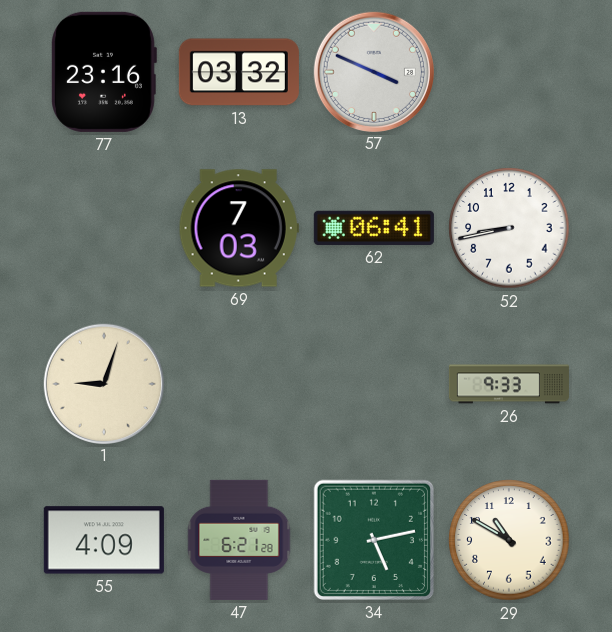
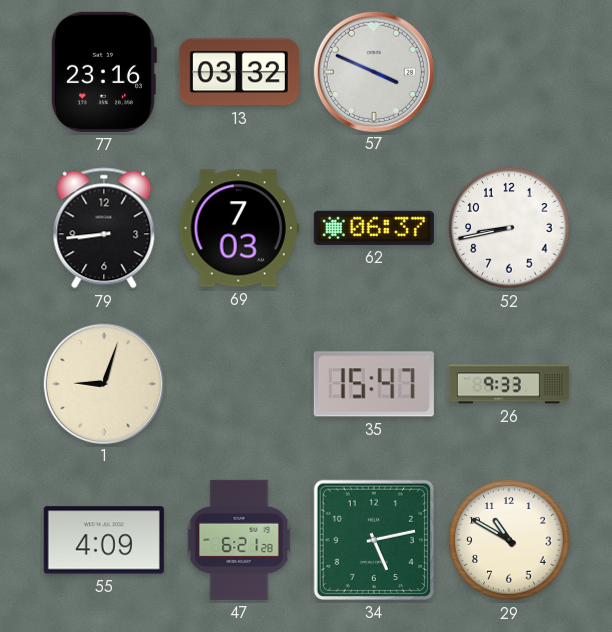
79: none -> 8:44
62: 06:41 -> 06:37
35: none -> 15:47
